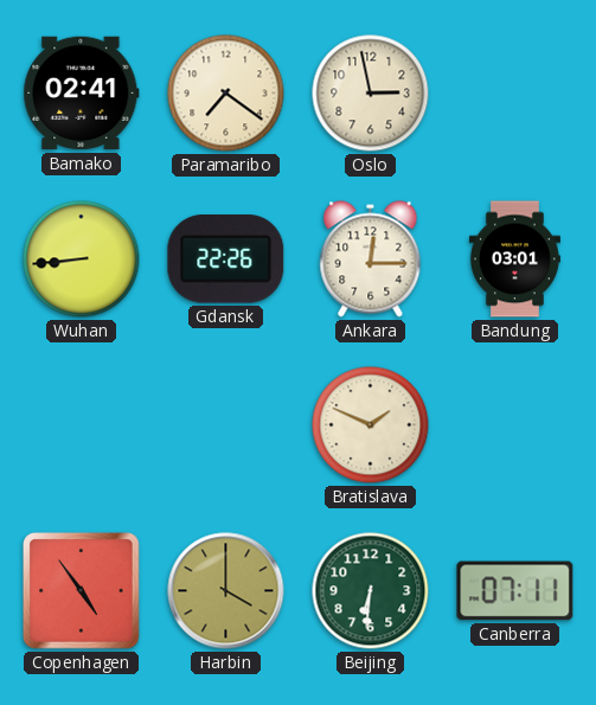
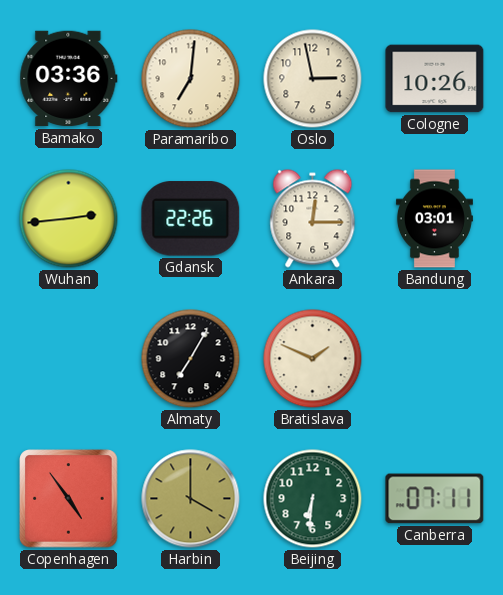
Bamako: 02:41 -> 03:36
Paramaribo: 7:21 -> 7:01
Cologne: none -> 10:26
Wuhan: 8:44 -> 2:44
Almaty: none -> 7:05
